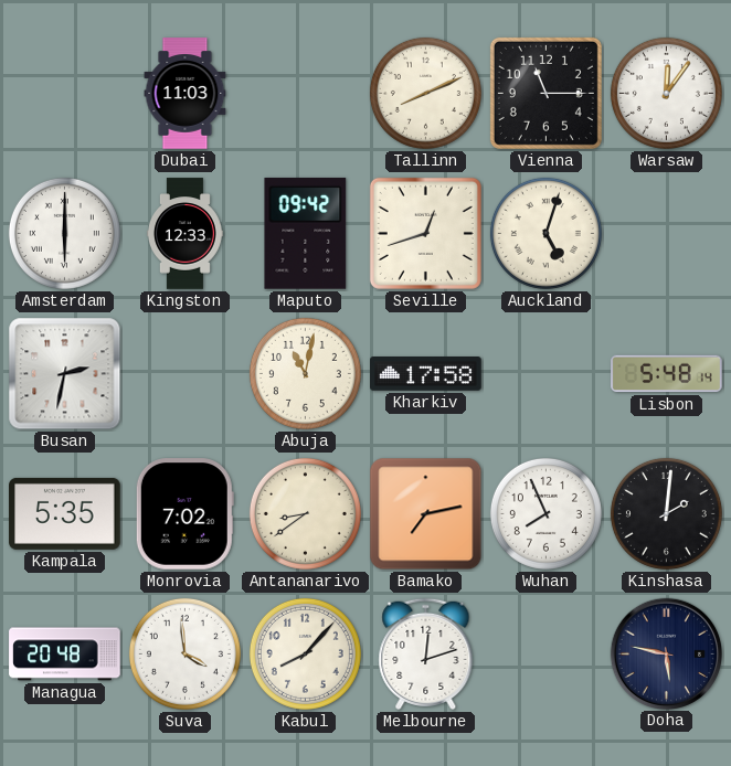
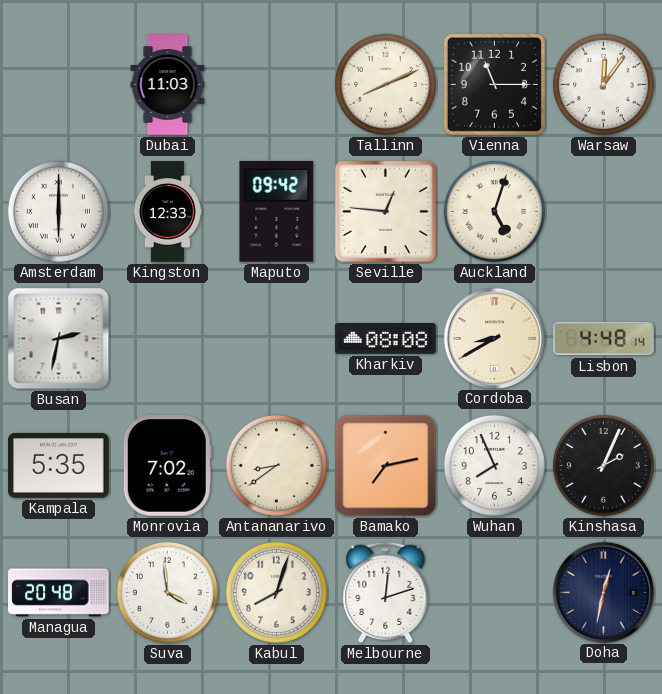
Seville: 12:42 -> 12:46
Abuja: 11:02 -> none
Kharkiv: 17:58 -> 08:08
Cordoba: none -> 8:40
Lisbon: 5:48 -> 4:48
Kinshasa: 2:01 -> 2:04
Kabul: 8:07 -> 8:03
Doha: 5:47 -> 12:32
